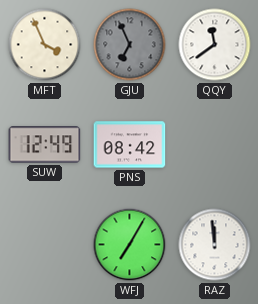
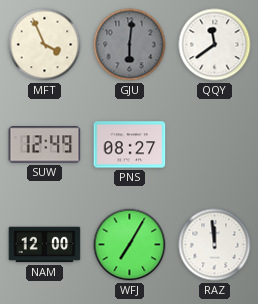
GJU: 6:56 -> 6:01
PNS: 08:42 -> 08:27
NAM: none -> 12:00
